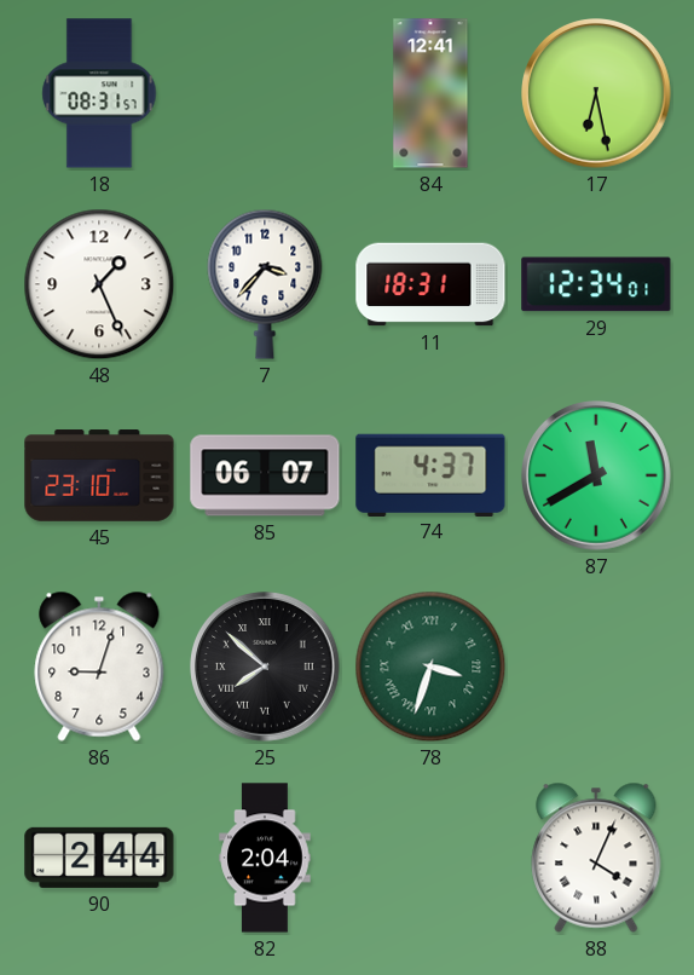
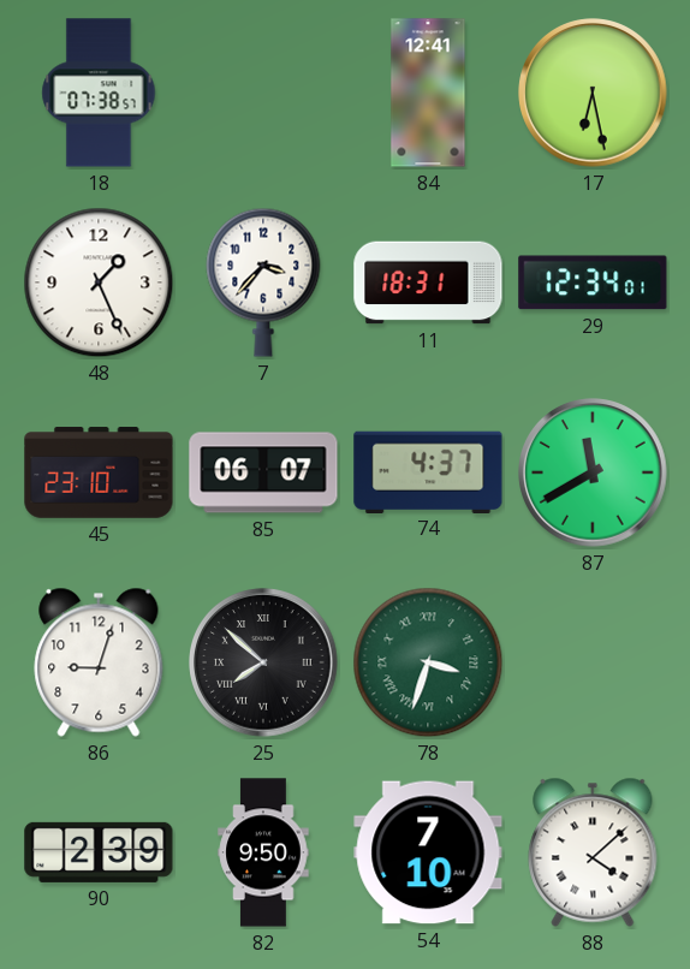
18: 08:31 -> 07:38
90: 2:44 -> 2:39
82: 2:04 -> 9:50
54: none -> 7:10
88: 4:04 -> 4:08
